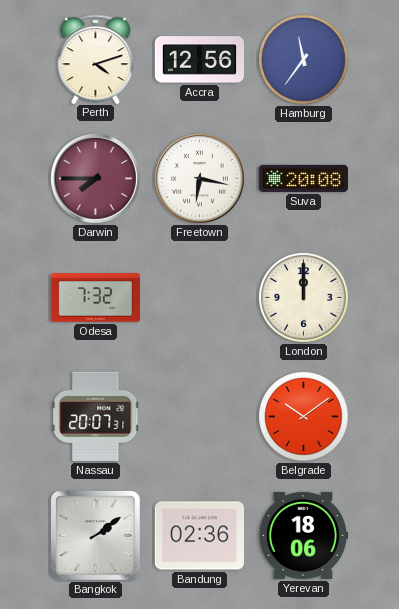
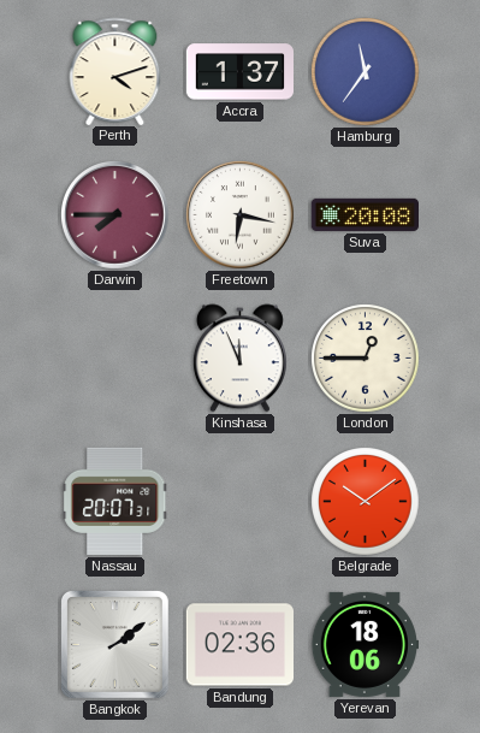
Accra: 12:56 -> 1:37
Odesa: 7:32 -> none
Kinshasa: none -> 11:56
London: 12:00 -> 12:45
